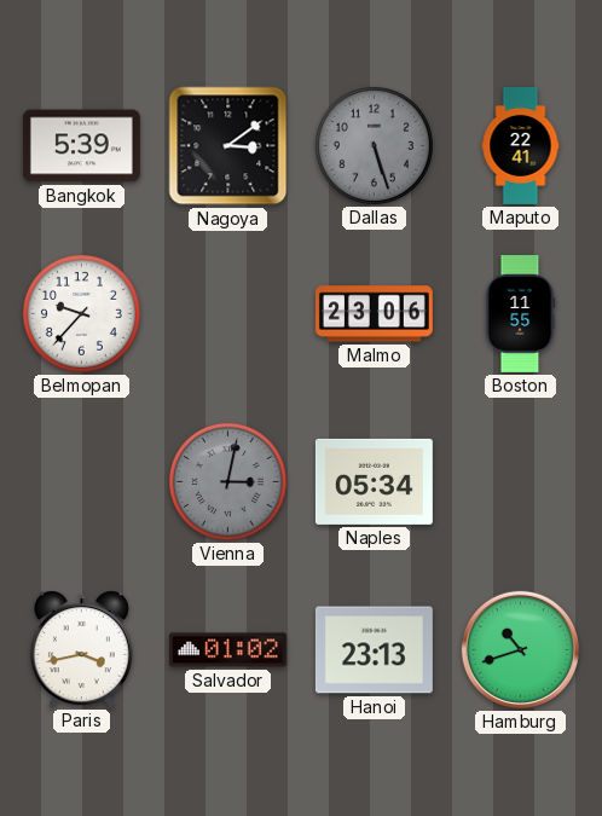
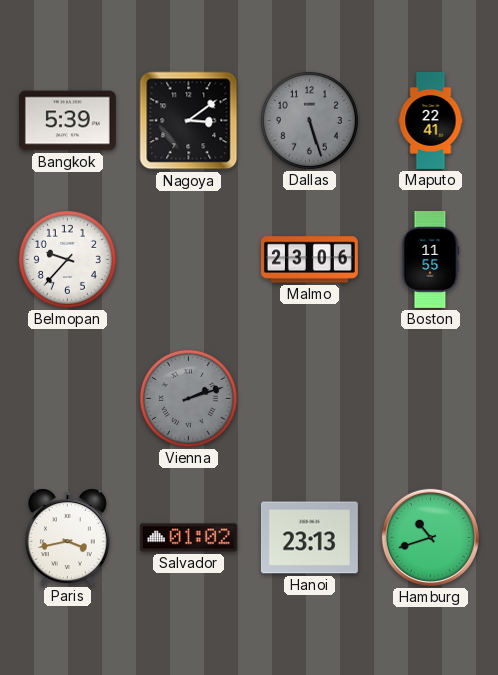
Vienna: 3:02 -> 2:12
Naples: 05:34 -> none
